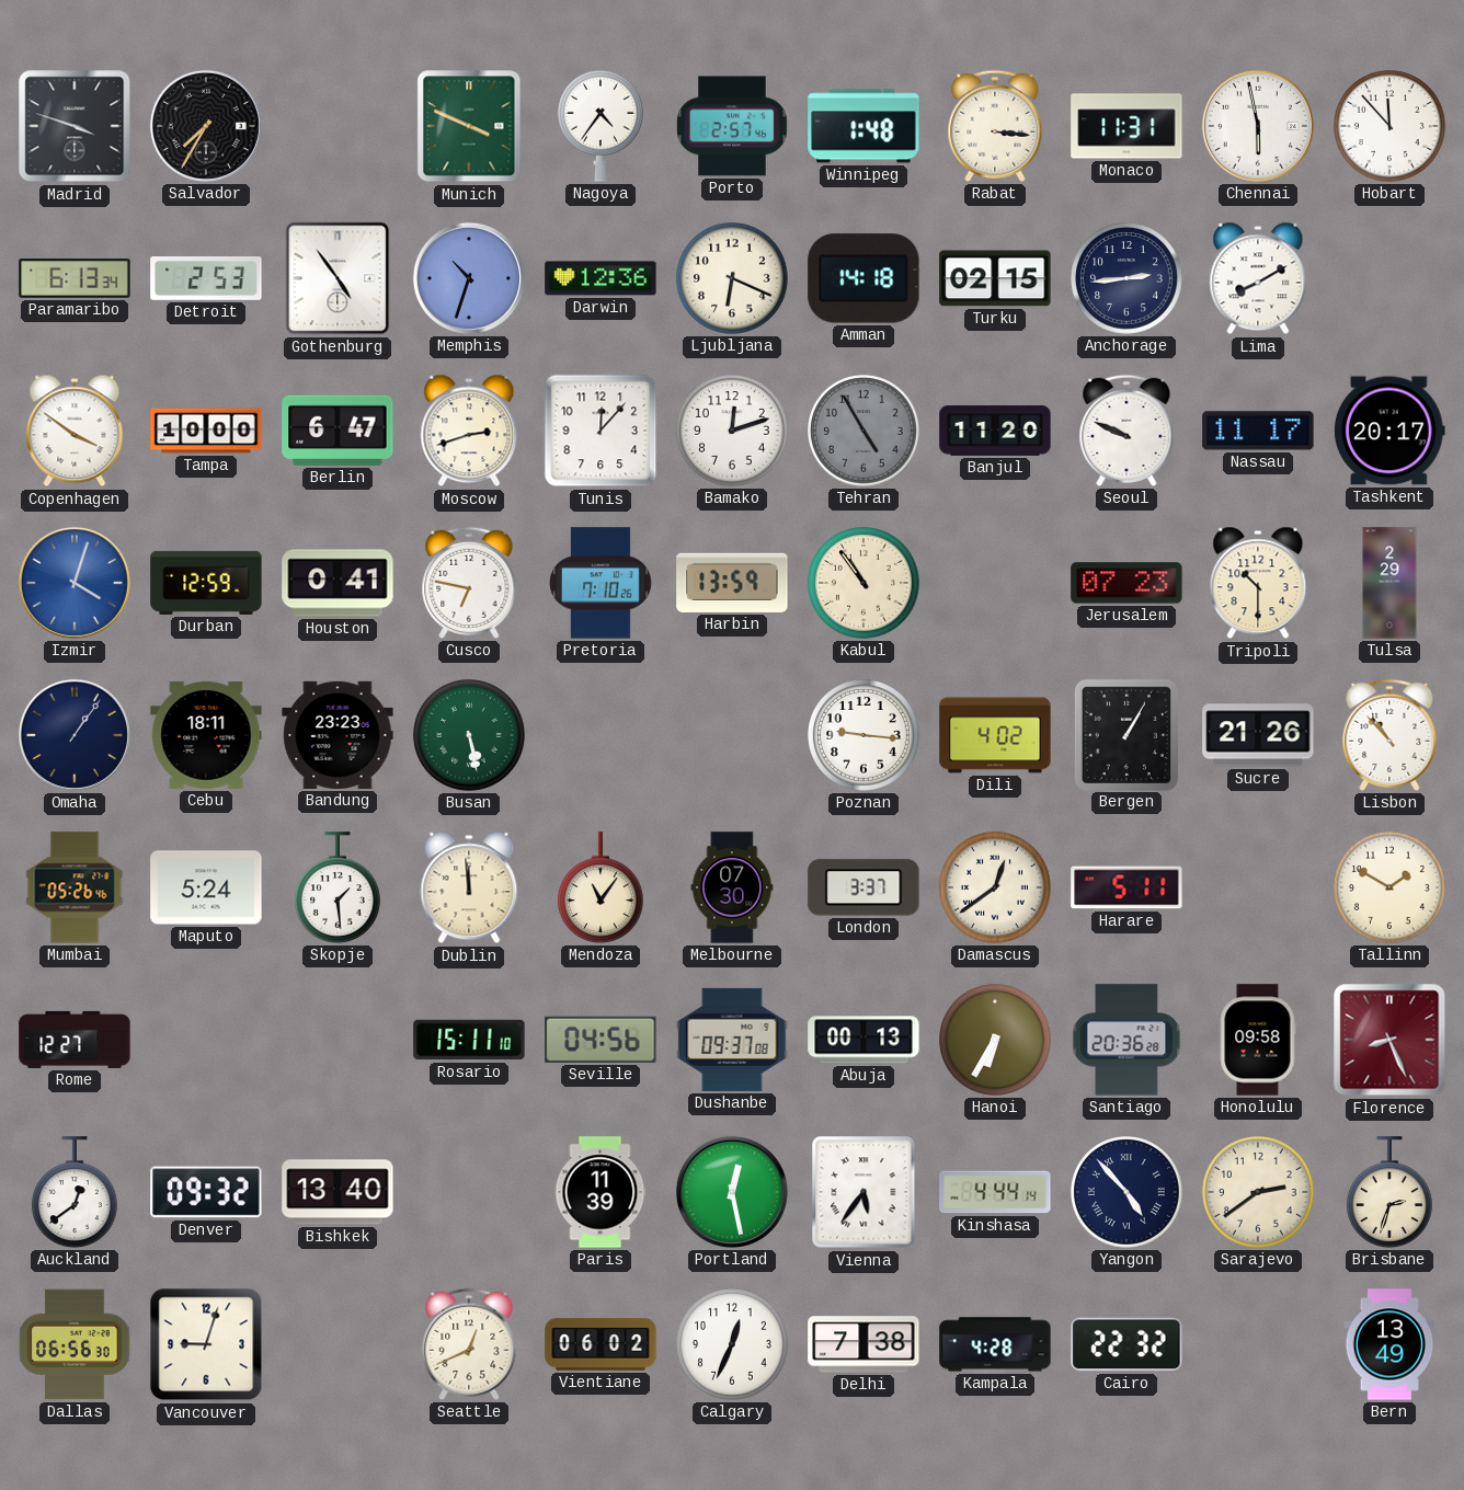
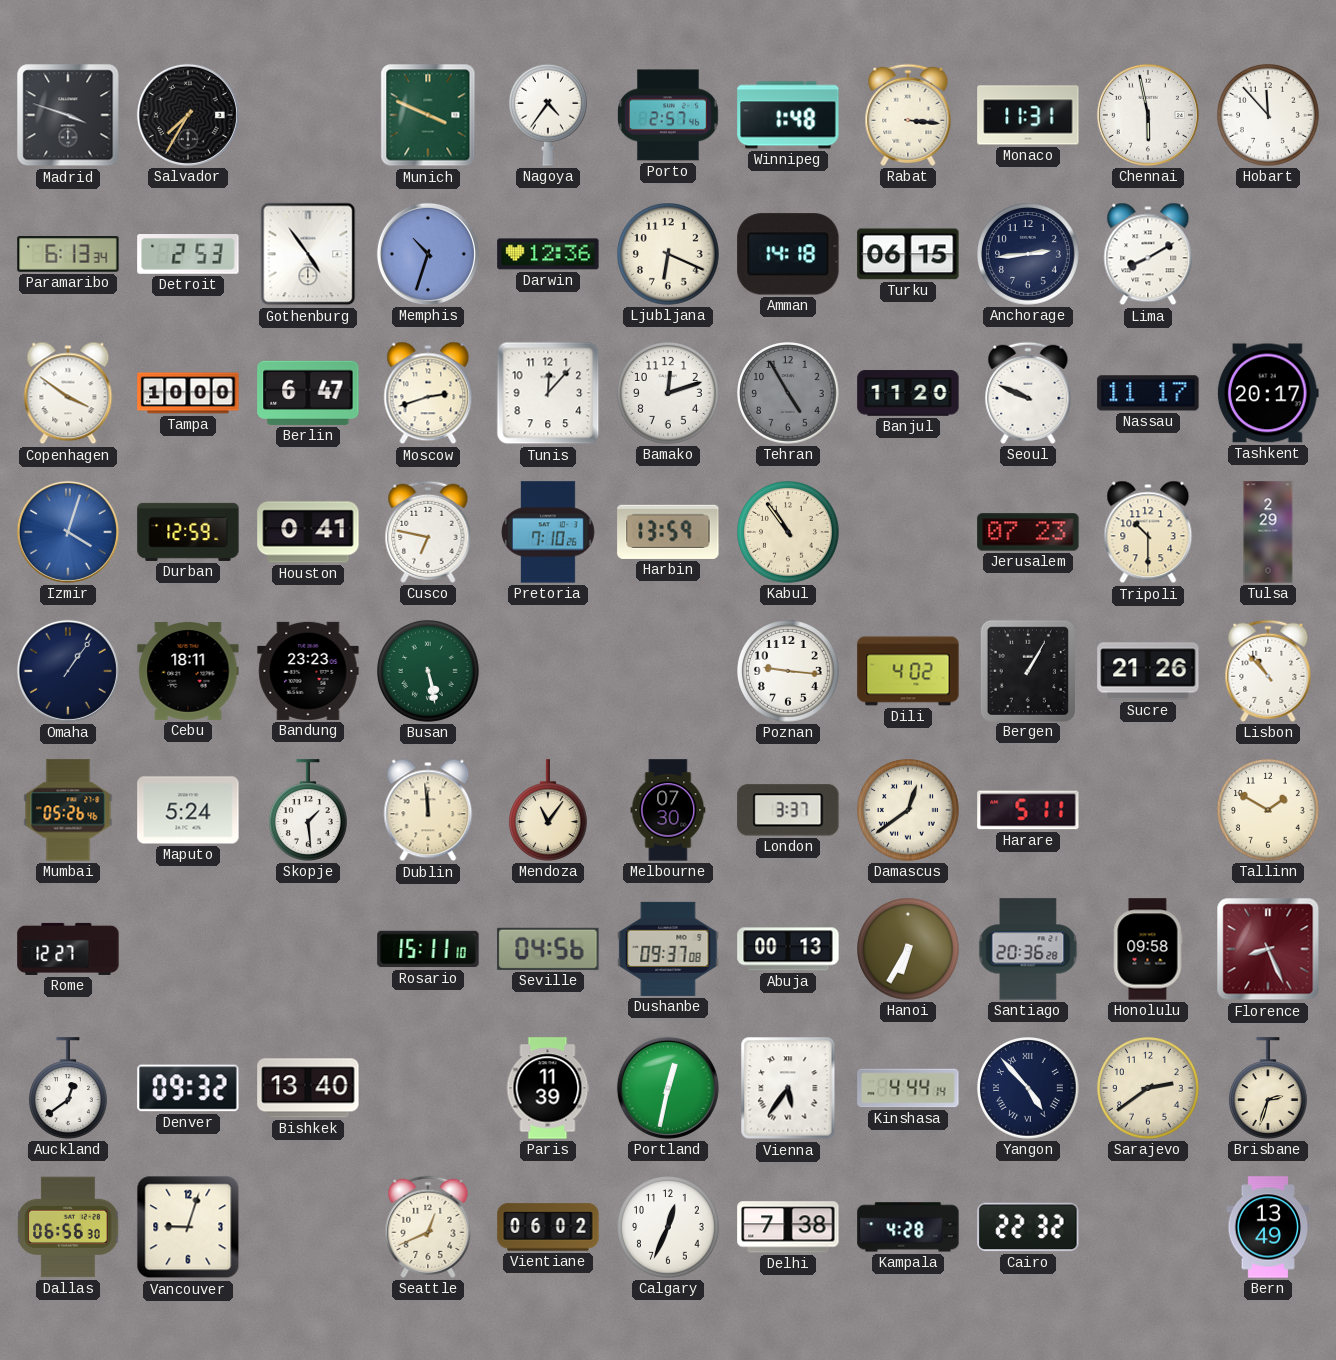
Turku: 02:15 -> 06:15
Portland: 12:28 -> 12:32
